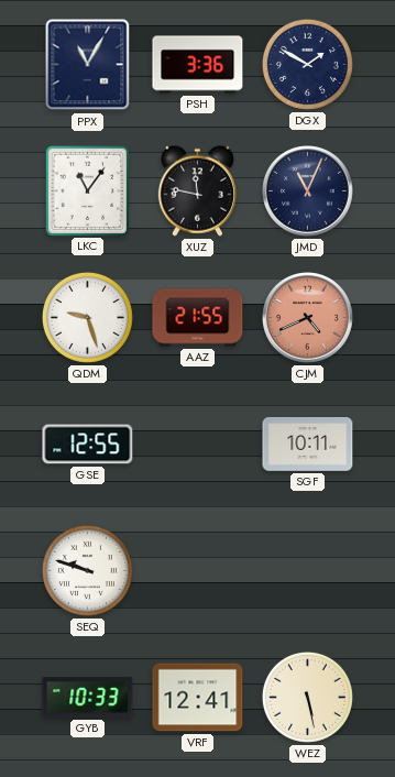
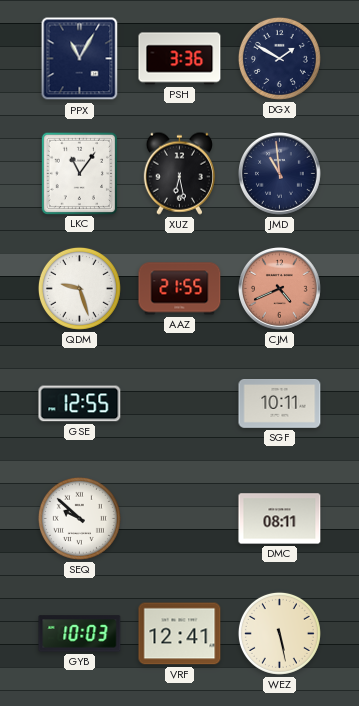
XUZ: 11:47 -> 6:28
JMD: 11:04 -> 10:59
SEQ: 9:48 -> 9:52
DMC: none -> 08:11
GYB: 10:33 -> 10:03
